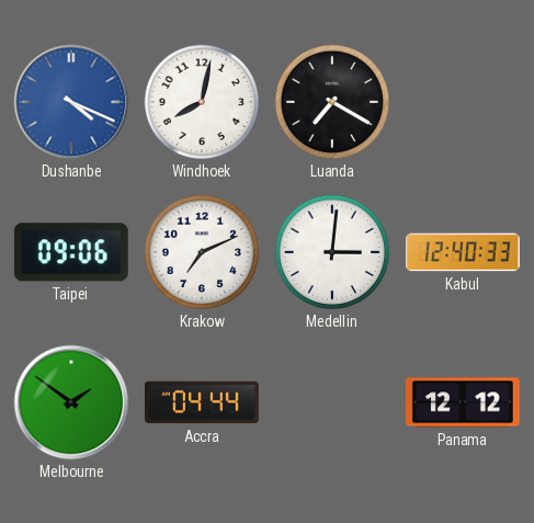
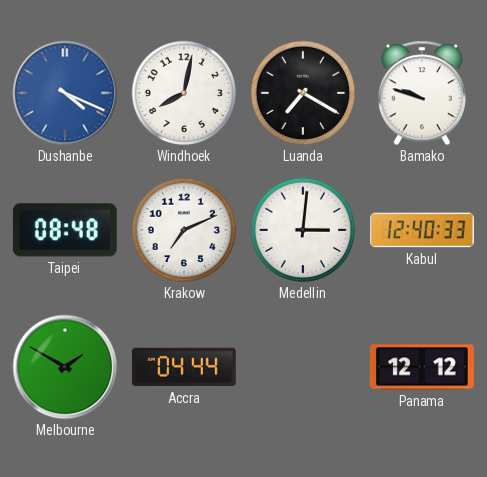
Bamako: none -> 9:48
Taipei: 09:06 -> 08:48
Melbourne: 1:51 -> 1:50
